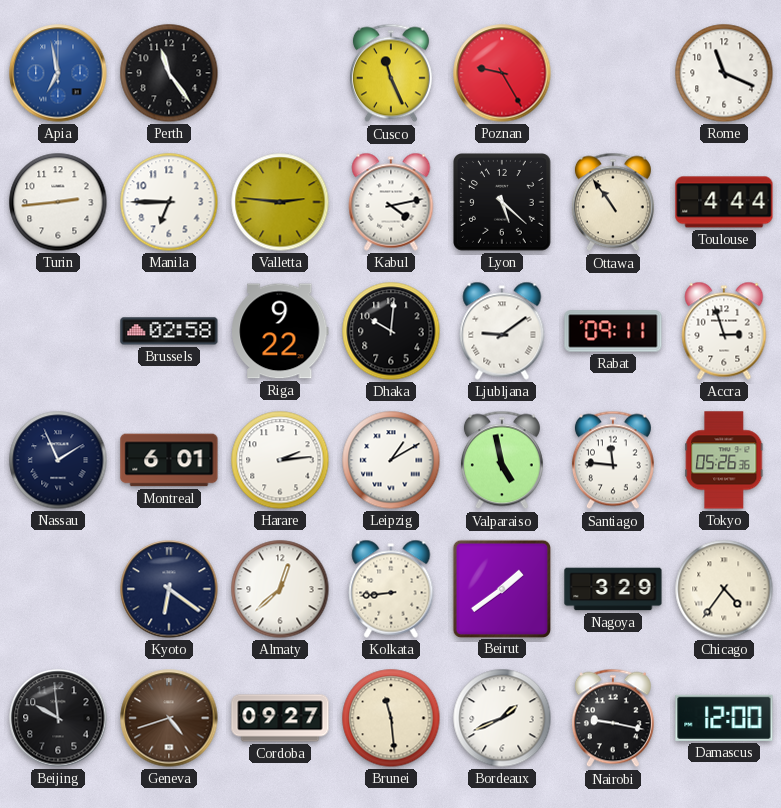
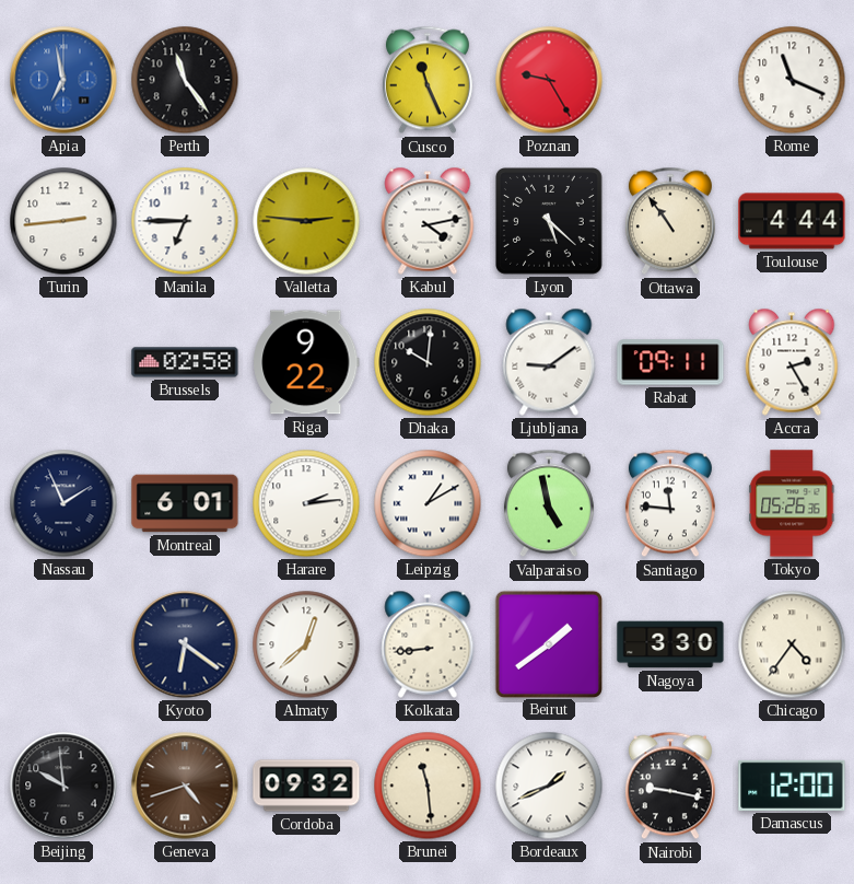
Accra: 2:57 -> 2:25
Nagoya: 3:29 -> 3:30
Cordoba: 09:27 -> 09:32
